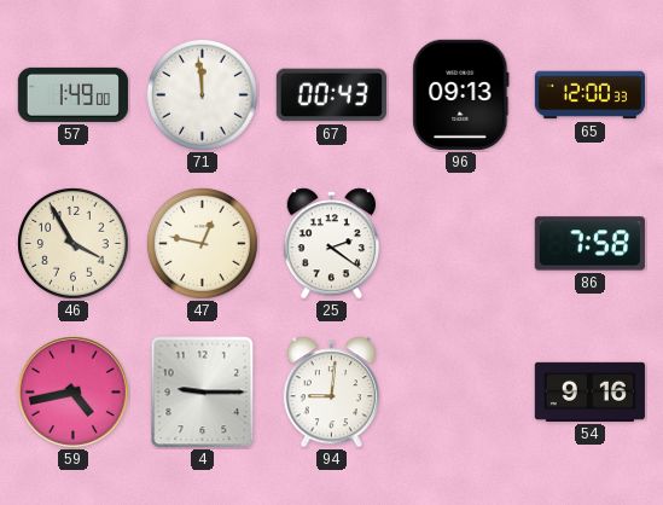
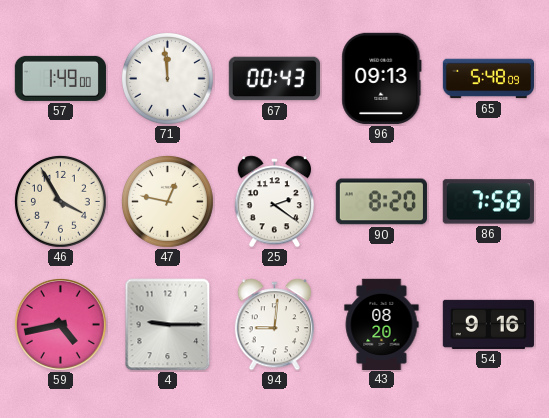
65: 12:00 -> 5:48
90: none -> 8:20
43: none -> 08:20
